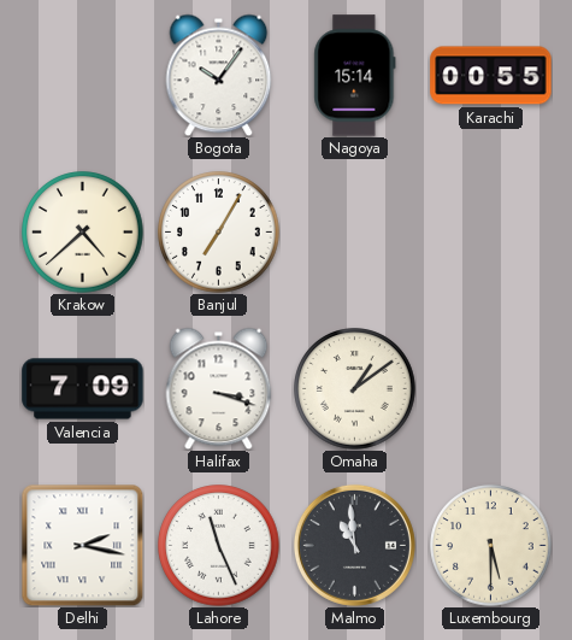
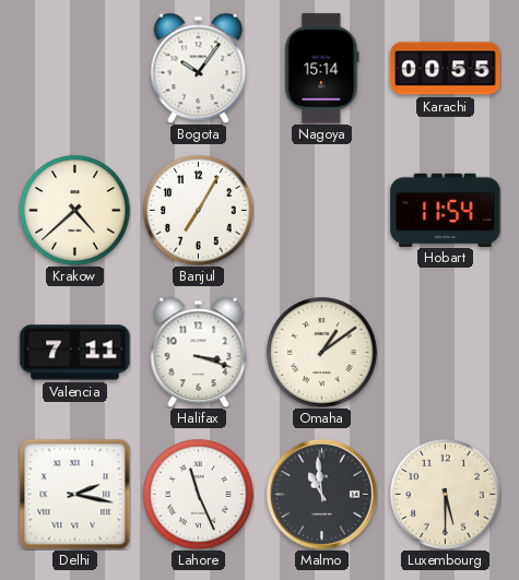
Hobart: none -> 11:54
Valencia: 7:09 -> 7:11
